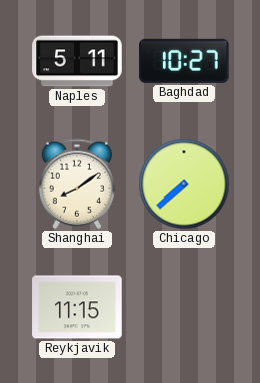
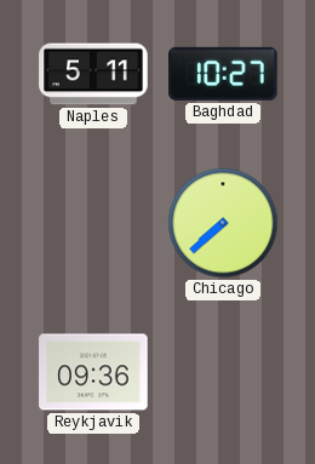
Shanghai: 8:09 -> none
Reykjavik: 11:15 -> 09:36
